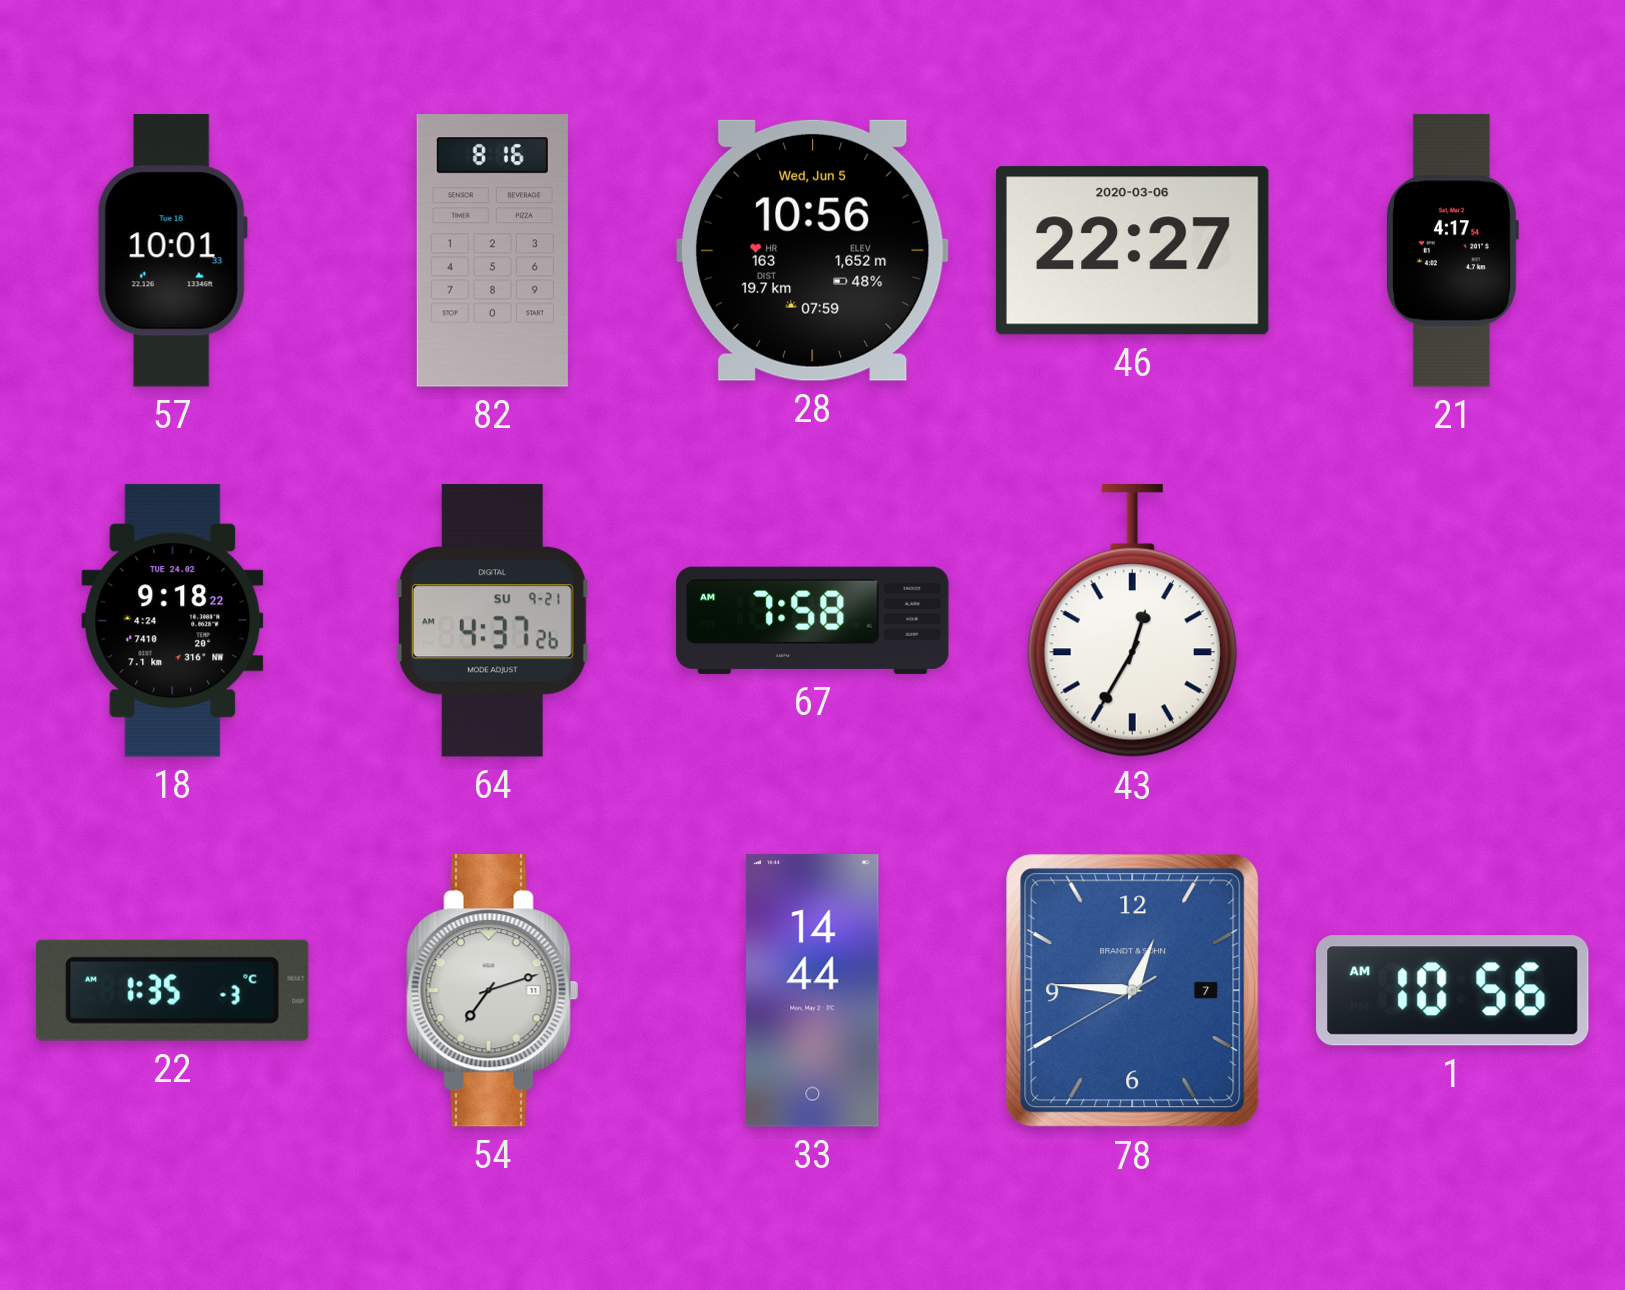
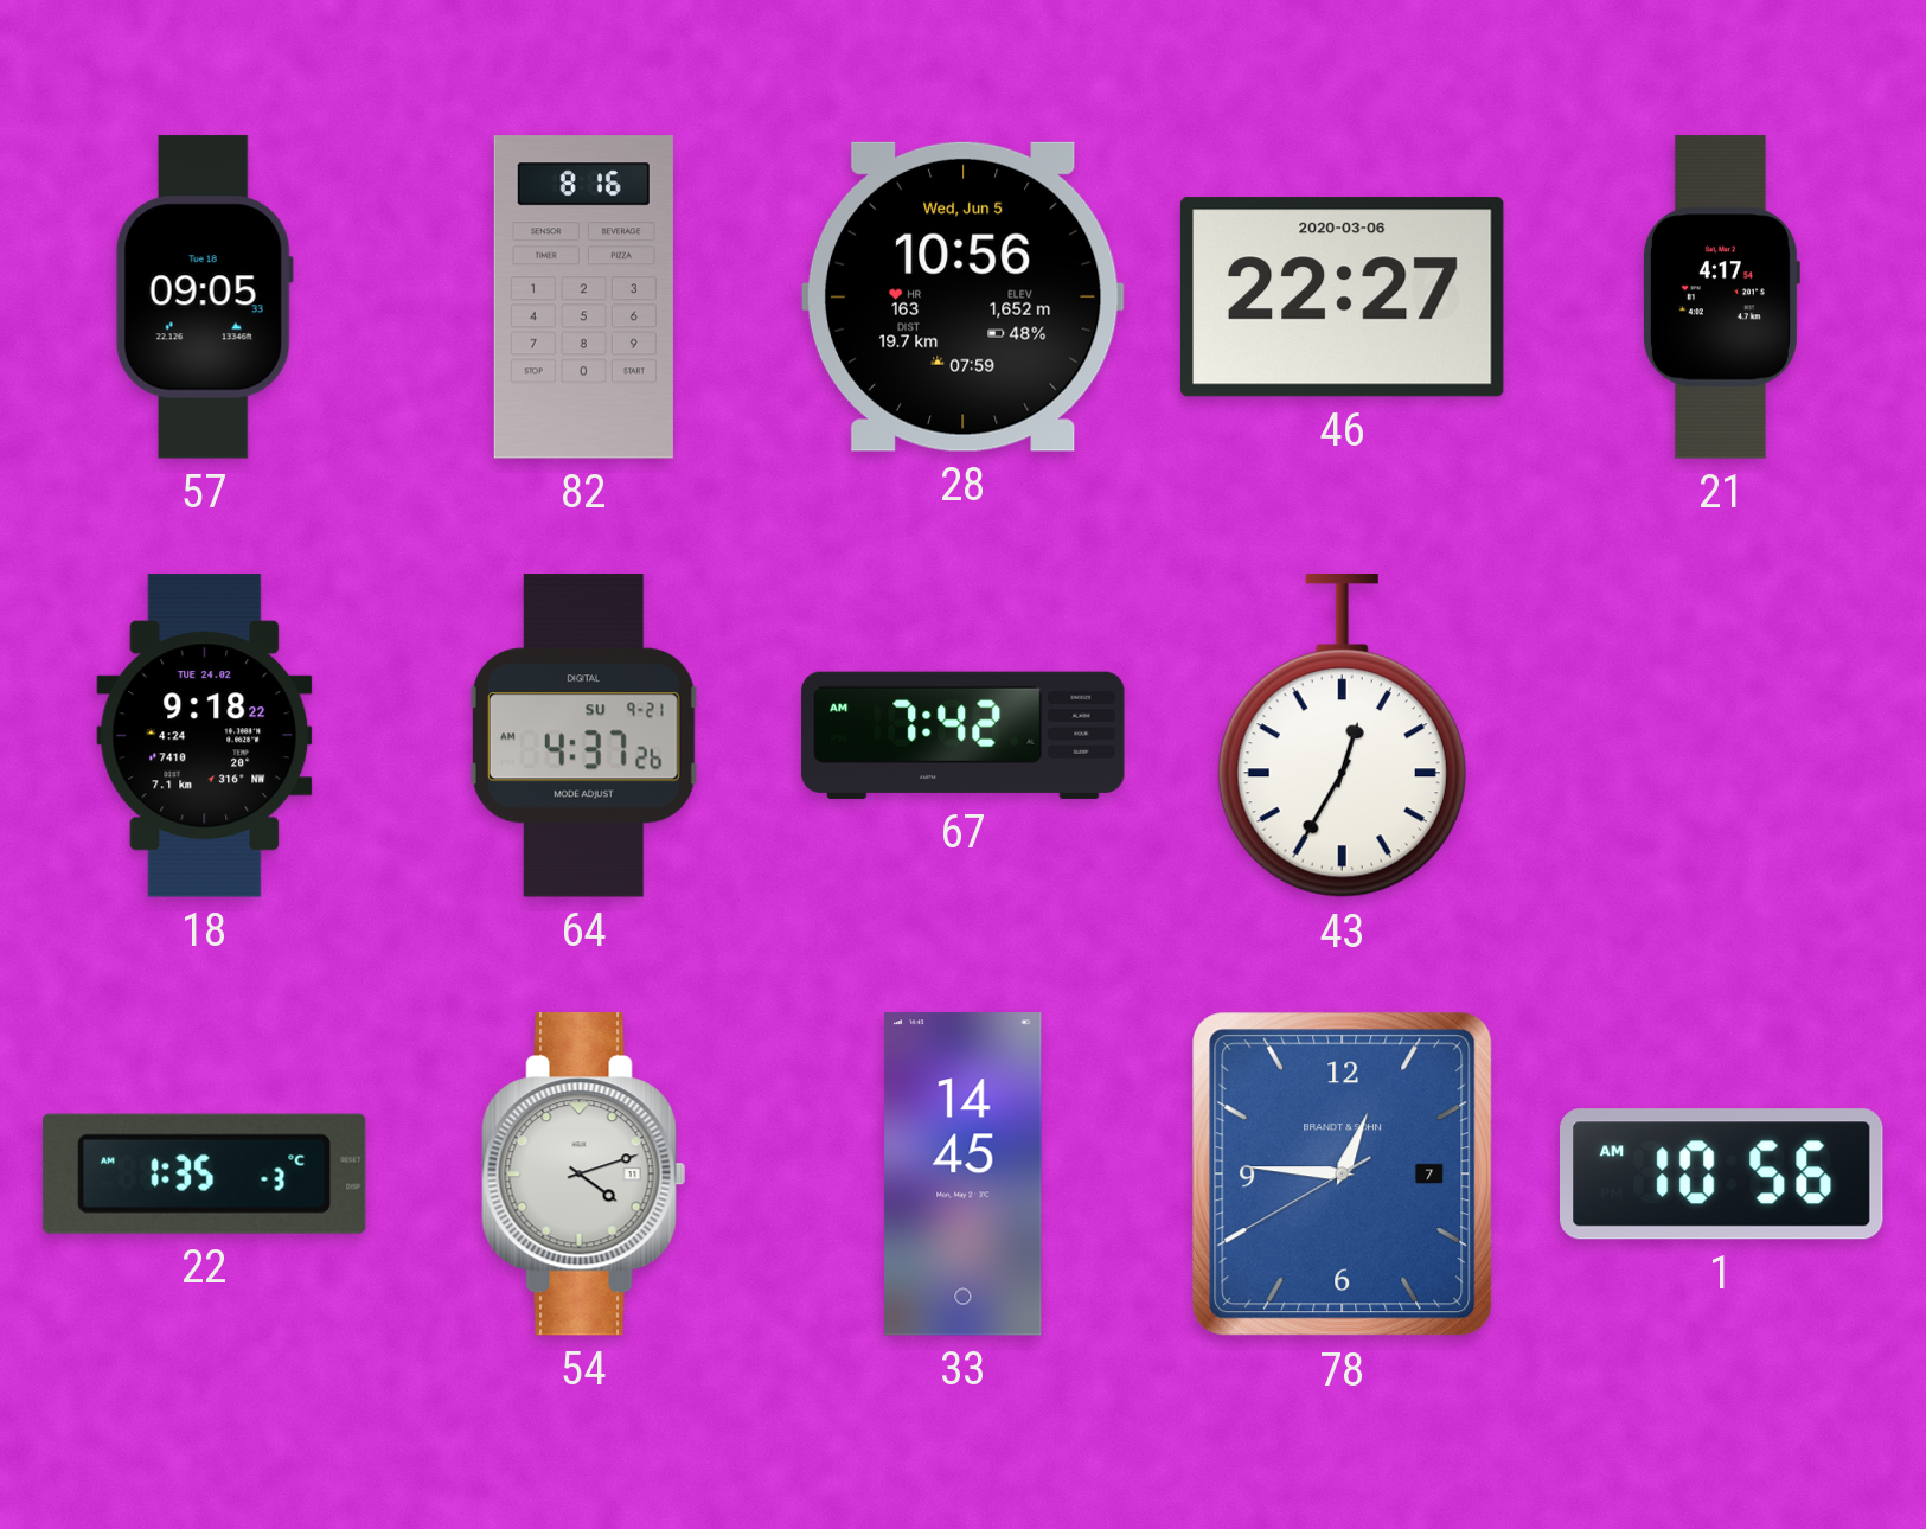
57: 10:01 -> 09:05
67: 7:58 -> 7:42
54: 7:12 -> 4:12
33: 14:44 -> 14:45
